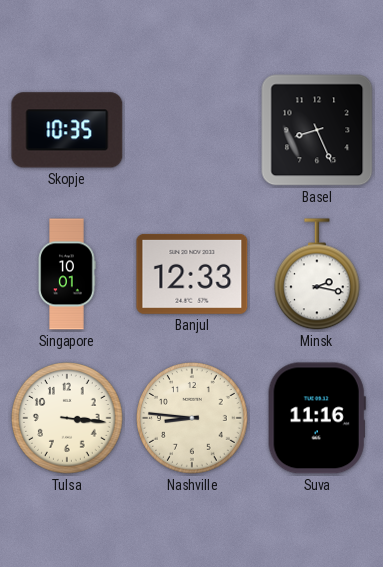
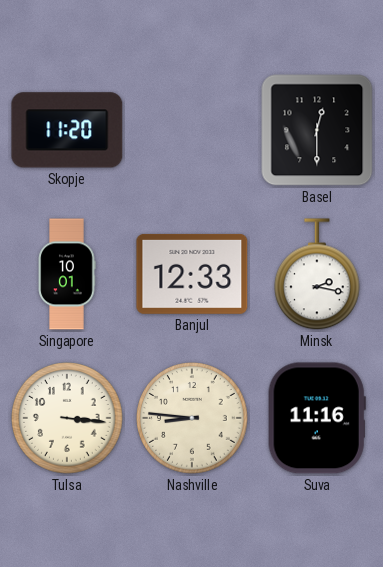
Skopje: 10:35 -> 11:20
Basel: 8:26 -> 12:30
